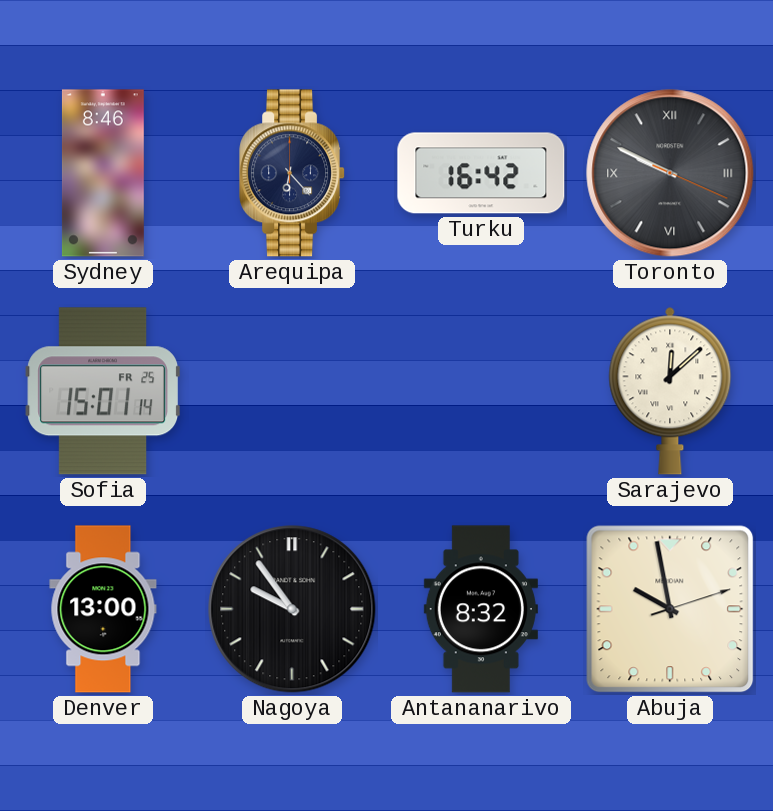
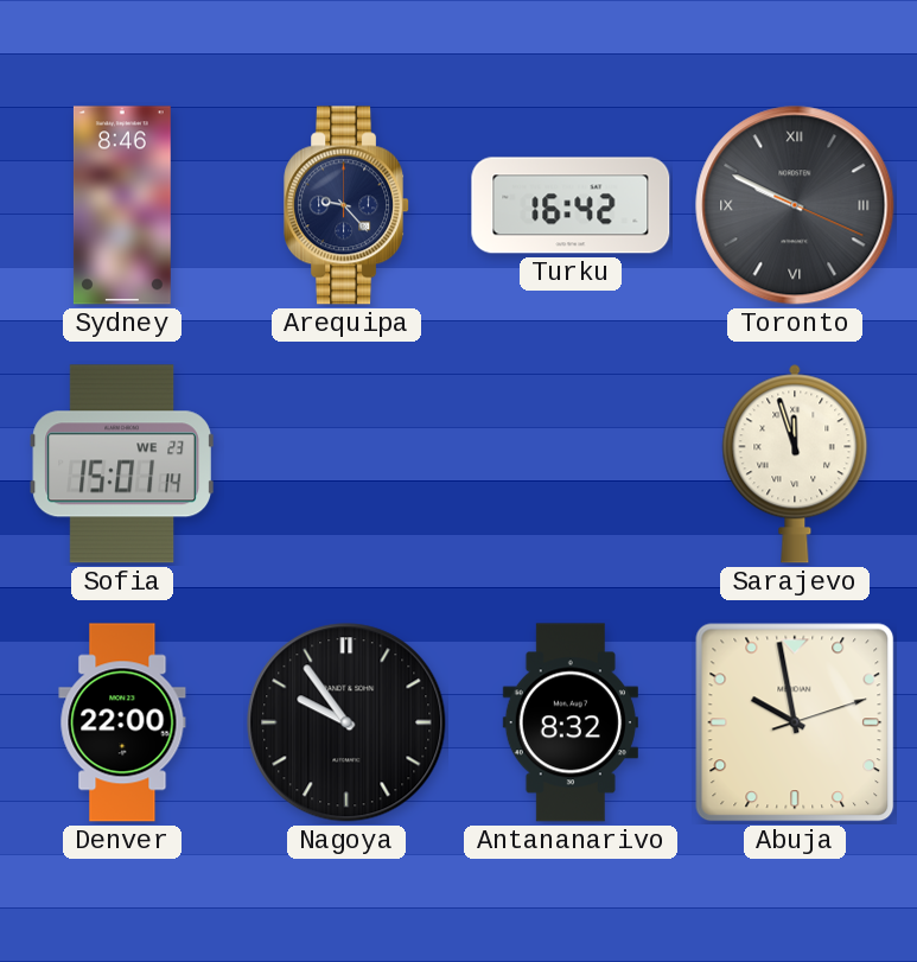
Arequipa: 6:23 -> 9:23
Sofia date: FR 25 -> WE 23
Sarajevo: 12:08 -> 11:57
Denver: 13:00 -> 22:00
